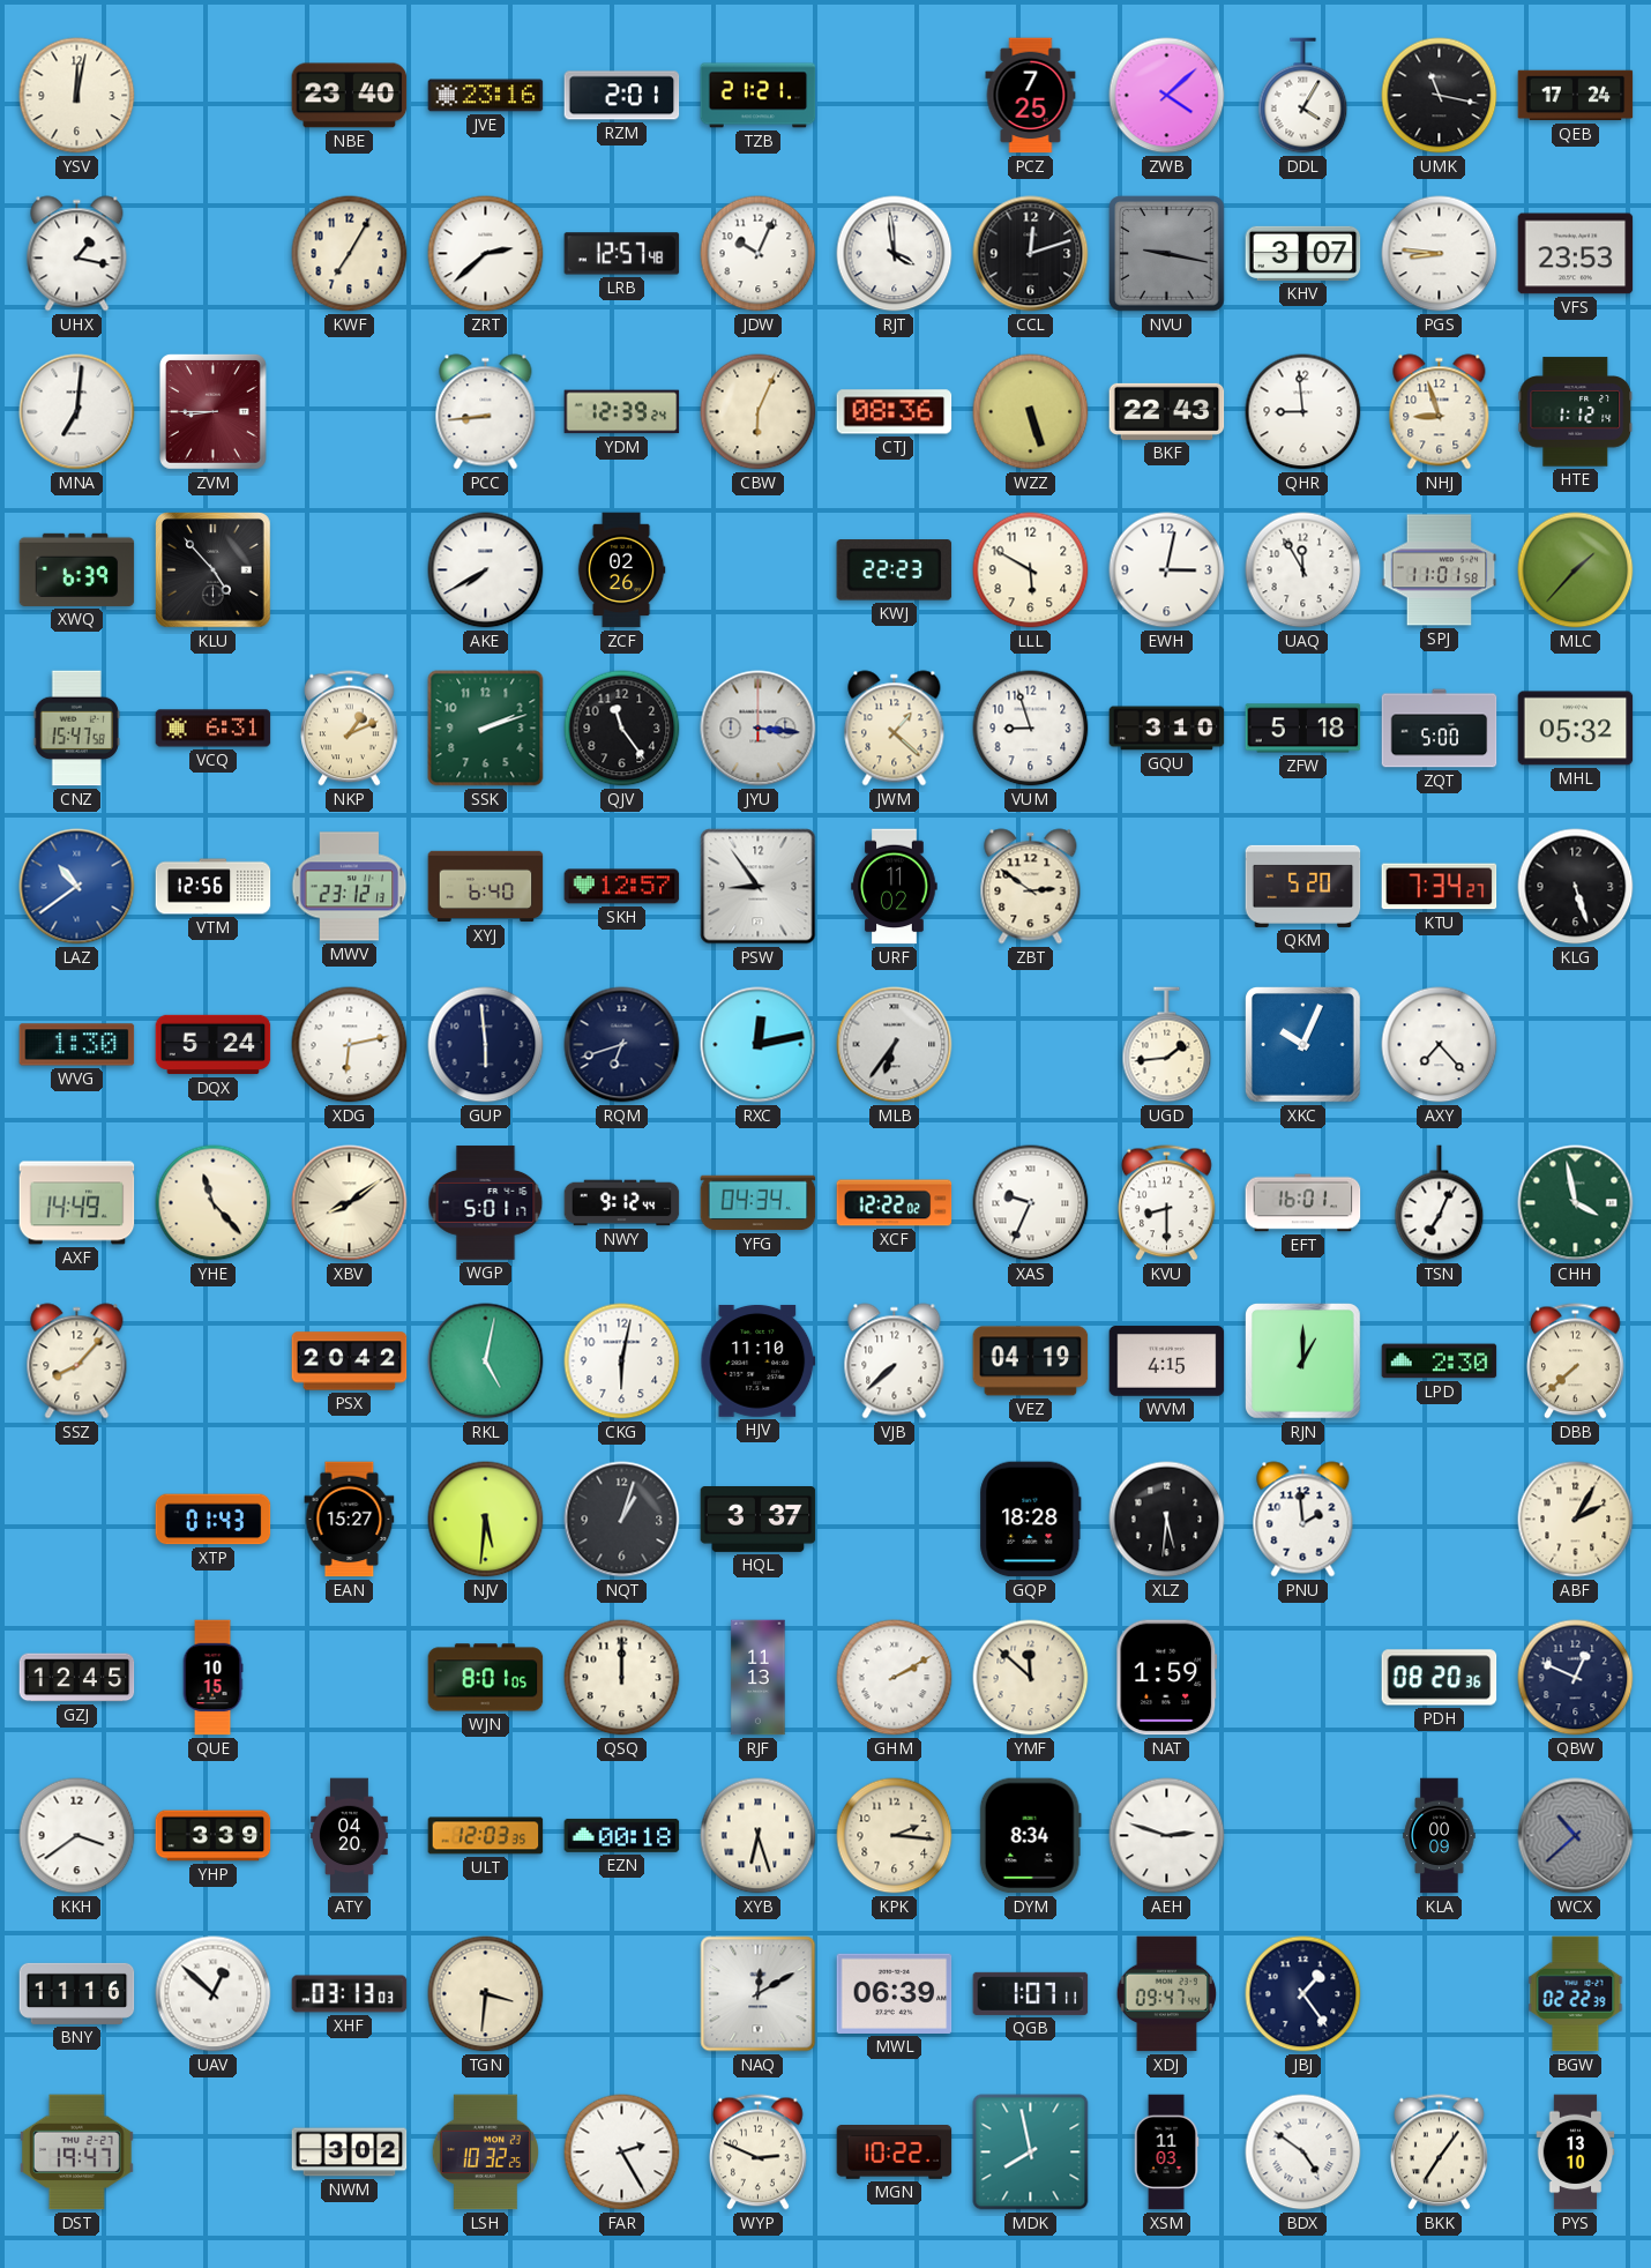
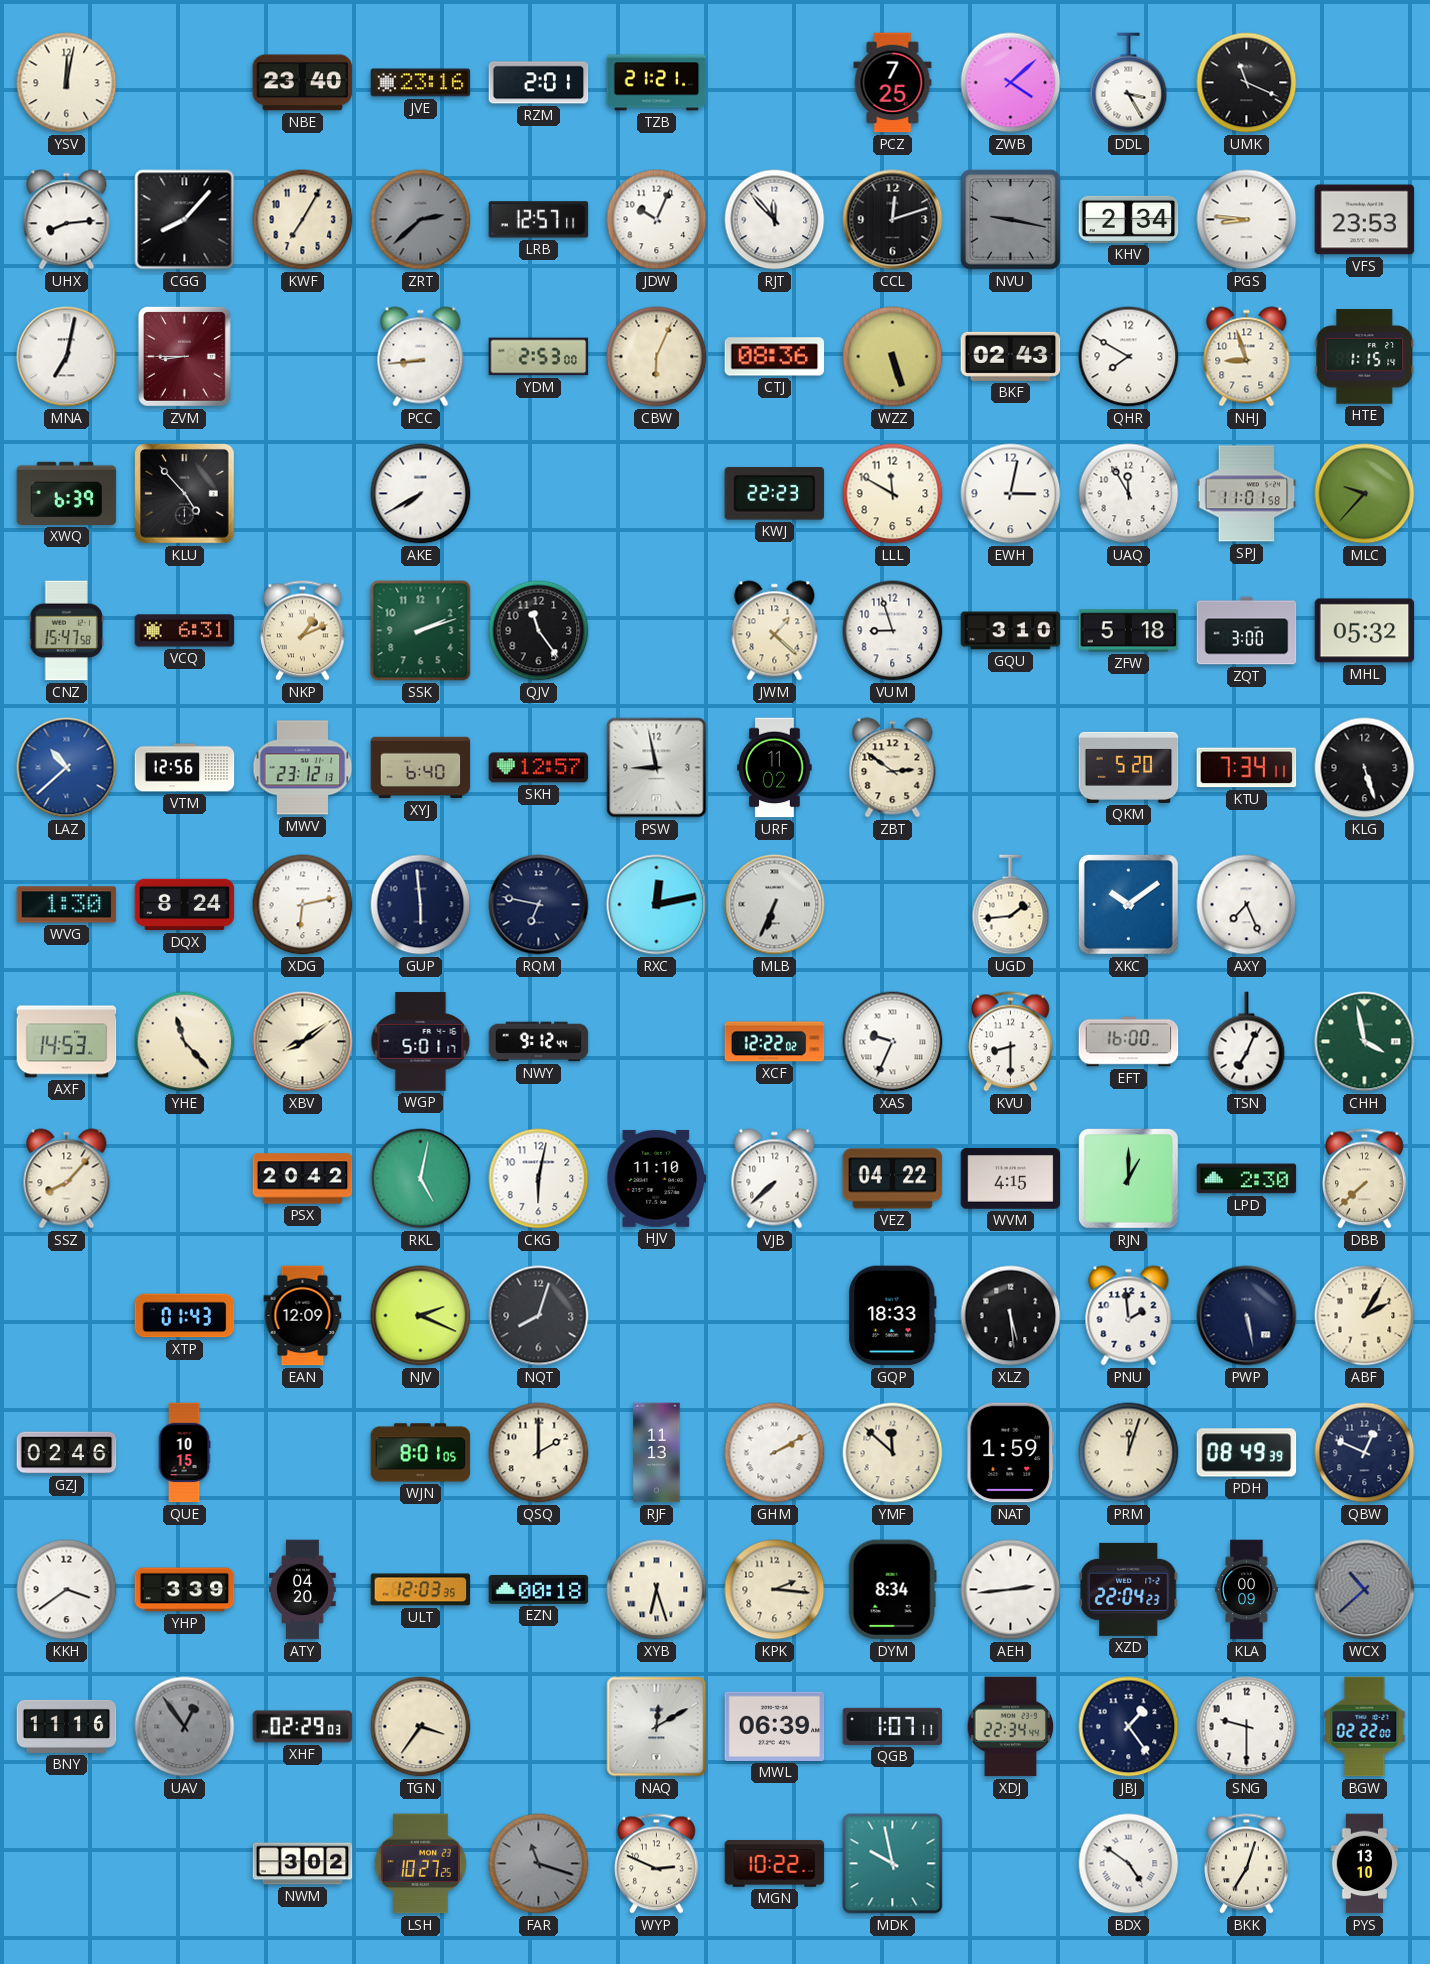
DDL: 4:05 -> 3:25
UMK: 11:17 -> 11:19
QEB: 17:24 -> none
UHX: 1:17 -> 8:14
CGG: none -> 8:07
ZRT dial: white -> grey
LRB: 12:57:48 -> 12:57:11
RJT: 3:59 -> 11:53
KHV: 3:07 -> 2:34
MNA: 7:01 -> 7:02
YDM: 12:39 -> 2:53
BKF: 22:43 -> 02:43
QHR: 8:59 -> 7:50
HTE: 1:12 -> 1:15
ZCF: 02:26 -> none
LLL: 5:50 -> 11:50
MLC: 1:37 -> 9:37
JYU: 3:16 -> none
ZQT: 5:00 -> 3:00
LAZ: 10:39 -> 10:38
PSW: 8:54 -> 8:58
KTU: 7:34:27 -> 7:34:11
DQX: 5:24 -> 8:24
RQM: 6:42 -> 6:47
MLB: 6:36 -> 6:34
XKC: 10:04 -> 10:09
AXY: 7:23 -> 7:26
AXF: 14:49 -> 14:53
YFG: 04:34 -> none
EFT: 16:01 -> 16:00
VEZ: 04:19 -> 04:22
EAN: 15:27 -> 12:09
NJV: 5:31 -> 2:19
NQT: 1:03 -> 8:03
HQL: 3:37 -> none
GQP: 18:28 -> 18:33
XLZ: 5:31 -> 5:29
PWP: none -> 5:28
GZJ: 12:45 -> 02:46
QSQ: 12:00 -> 2:00
PRM: none -> 12:03
PDH: 08:20 -> 08:49
AEH: 2:48 -> 2:44
XZD: none -> 22:04
UAV: 12:52 -> 12:54
UAV dial: white -> grey
XHF: 03:13 -> 02:29
TGN: 3:31 -> 3:36
XDJ: 09:47 -> 22:34
SNG: none -> 9:30
BGW: 02:22:39 -> 02:22:00
DST: 19:47 -> none
LSH: 10:32 -> 10:27
FAR: 2:25 -> 11:18
FAR dial: white -> grey
MDK: 7:58 -> 9:58
XSM: 11:03 -> none
BKK: 7:06 -> 7:03
